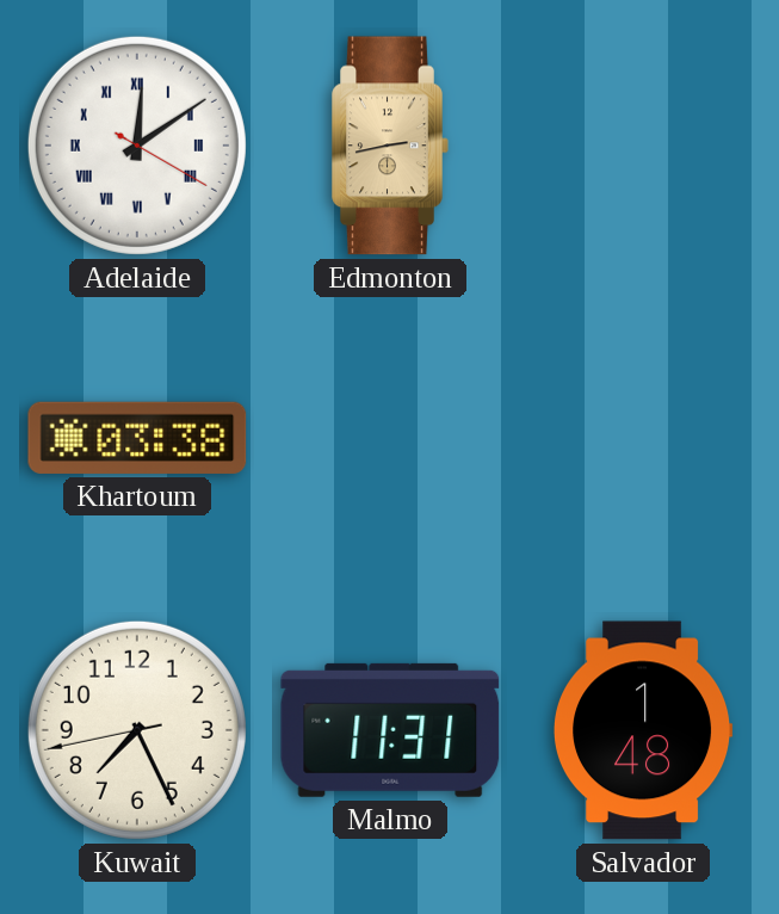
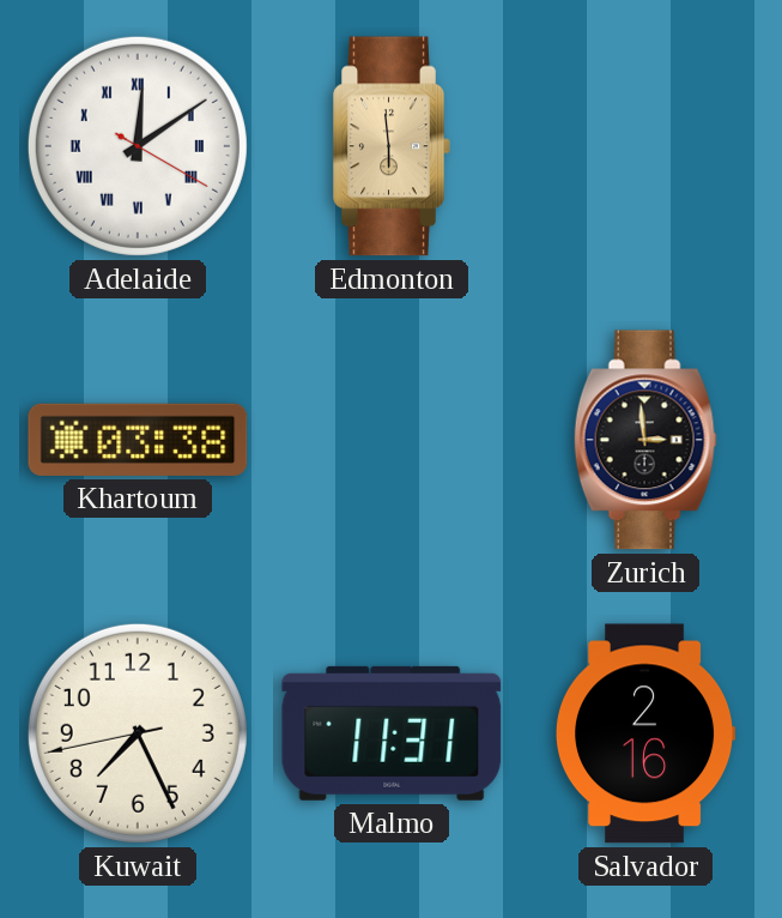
Edmonton: 2:43 -> 5:59
Zurich: none -> 2:59
Salvador: 1:48 -> 2:16
